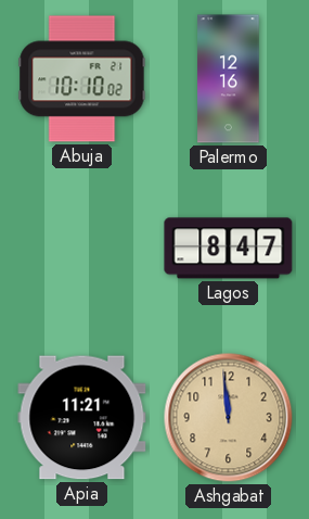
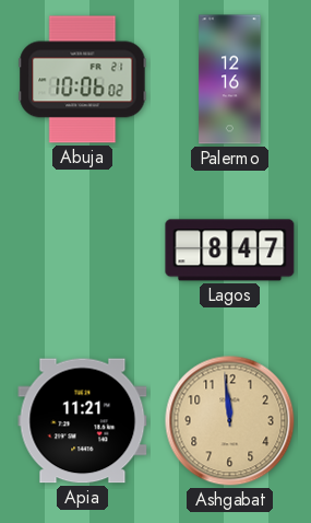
Abuja: 10:10 -> 10:06
